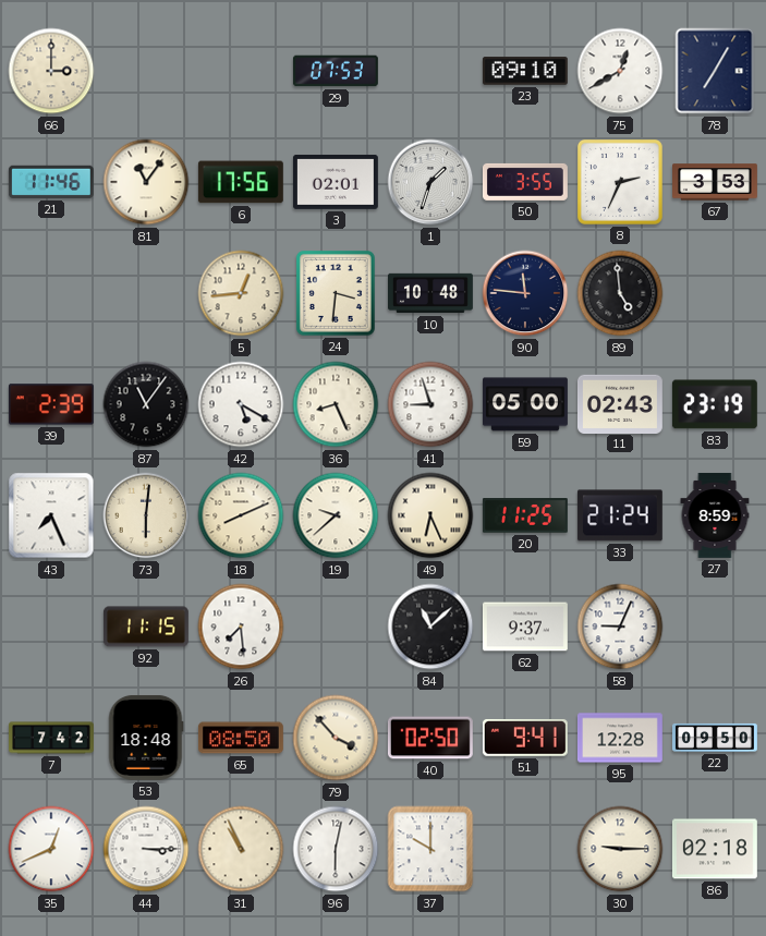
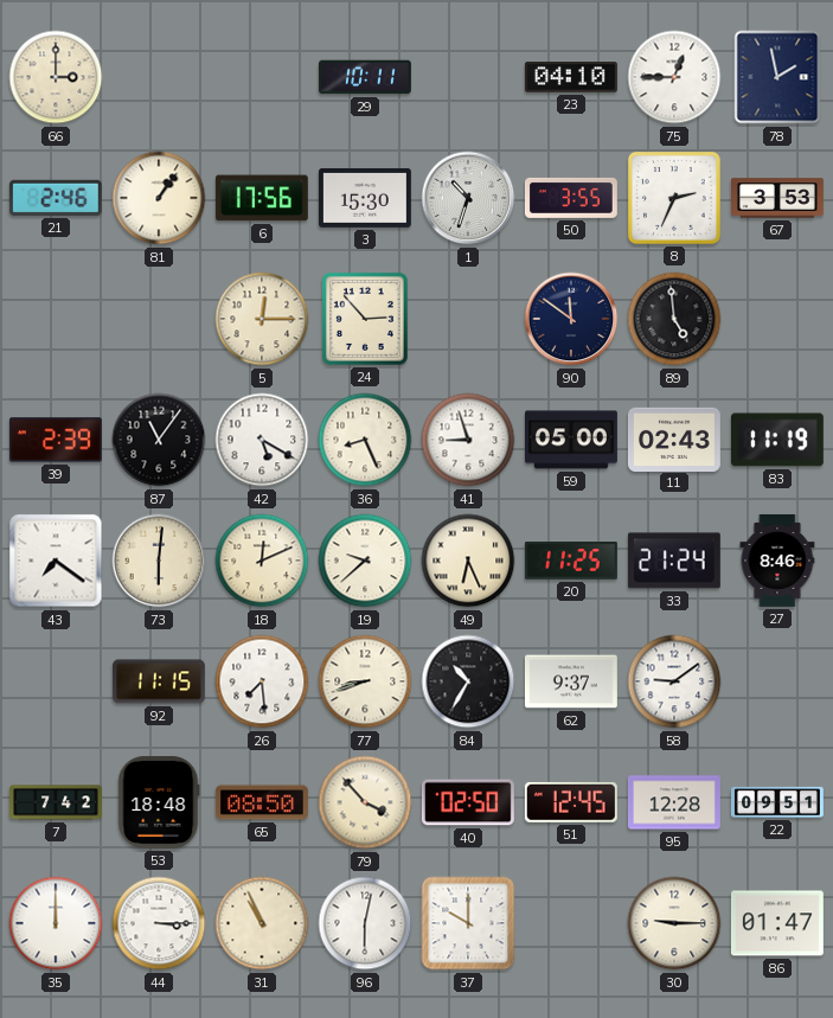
29: 07:53 -> 10:11
23: 09:10 -> 04:10
75: 12:40 -> 12:45
78: 7:05 -> 1:58
21: 11:46 -> 2:46
81: 11:06 -> 1:06
3: 02:01 -> 15:30
1: 1:33 -> 10:33
5: 12:44 -> 12:15
24: 3:31 -> 2:53
10: 10:48 -> none
90: 11:46 -> 11:51
83: 23:19 -> 11:19
43: 7:26 -> 7:21
18: 8:11 -> 12:11
27: 8:59 -> 8:46
77: none -> 8:42
84: 11:08 -> 10:35
58: 9:04 -> 9:09
51: 9:41 -> 12:45
22: 09:50 -> 09:51
35: 12:41 -> 12:00
86: 02:18 -> 01:47
